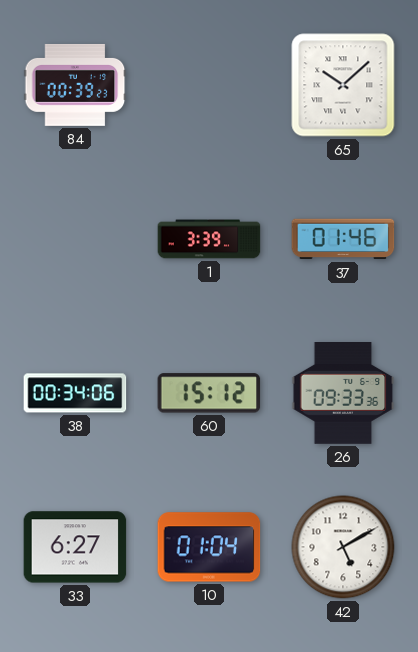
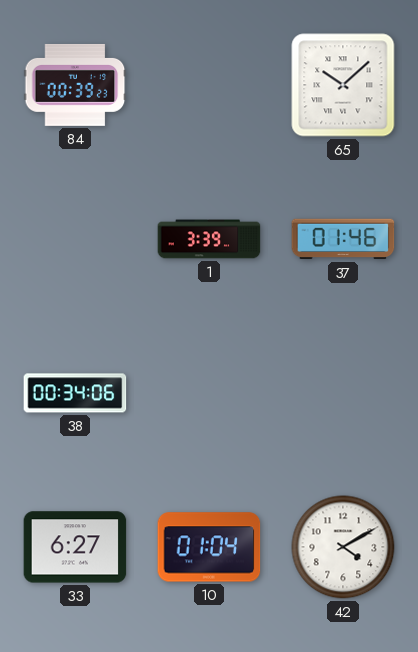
60: 15:12 -> none
26: 09:33 -> none
42: 5:10 -> 4:10
